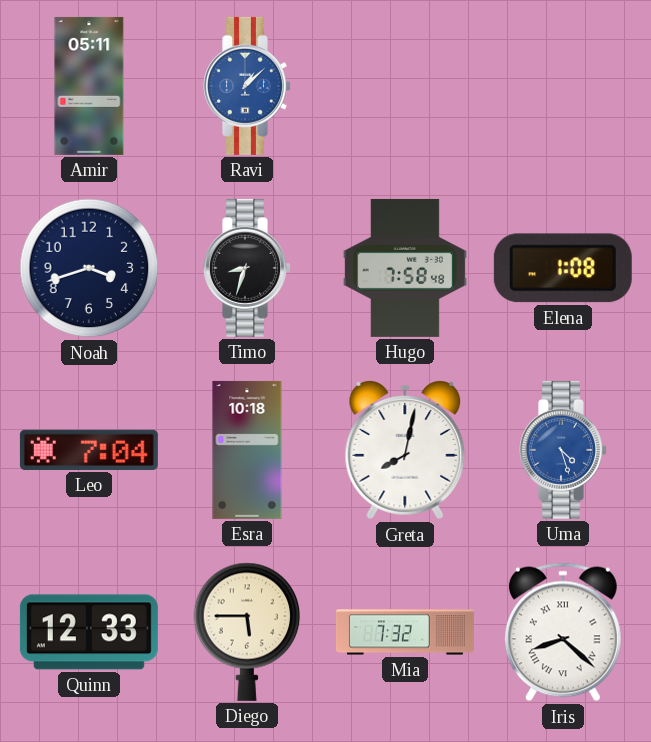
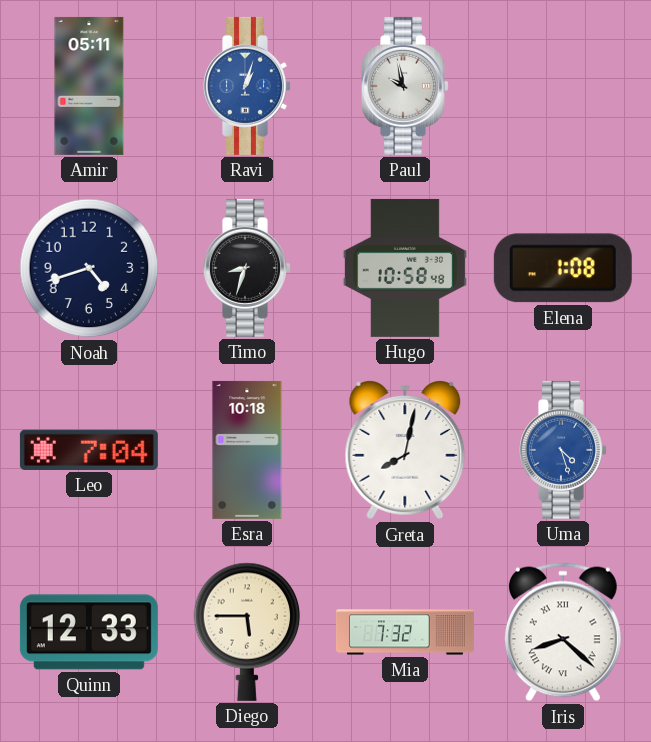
Ravi: 1:08 -> 1:03
Paul: none -> 9:58
Noah: 3:42 -> 4:42
Hugo: 7:58 -> 10:58
